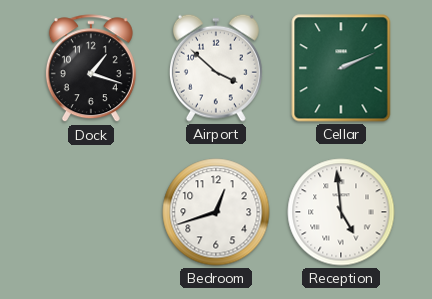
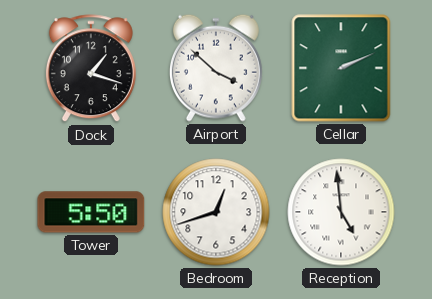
Tower: none -> 5:50
